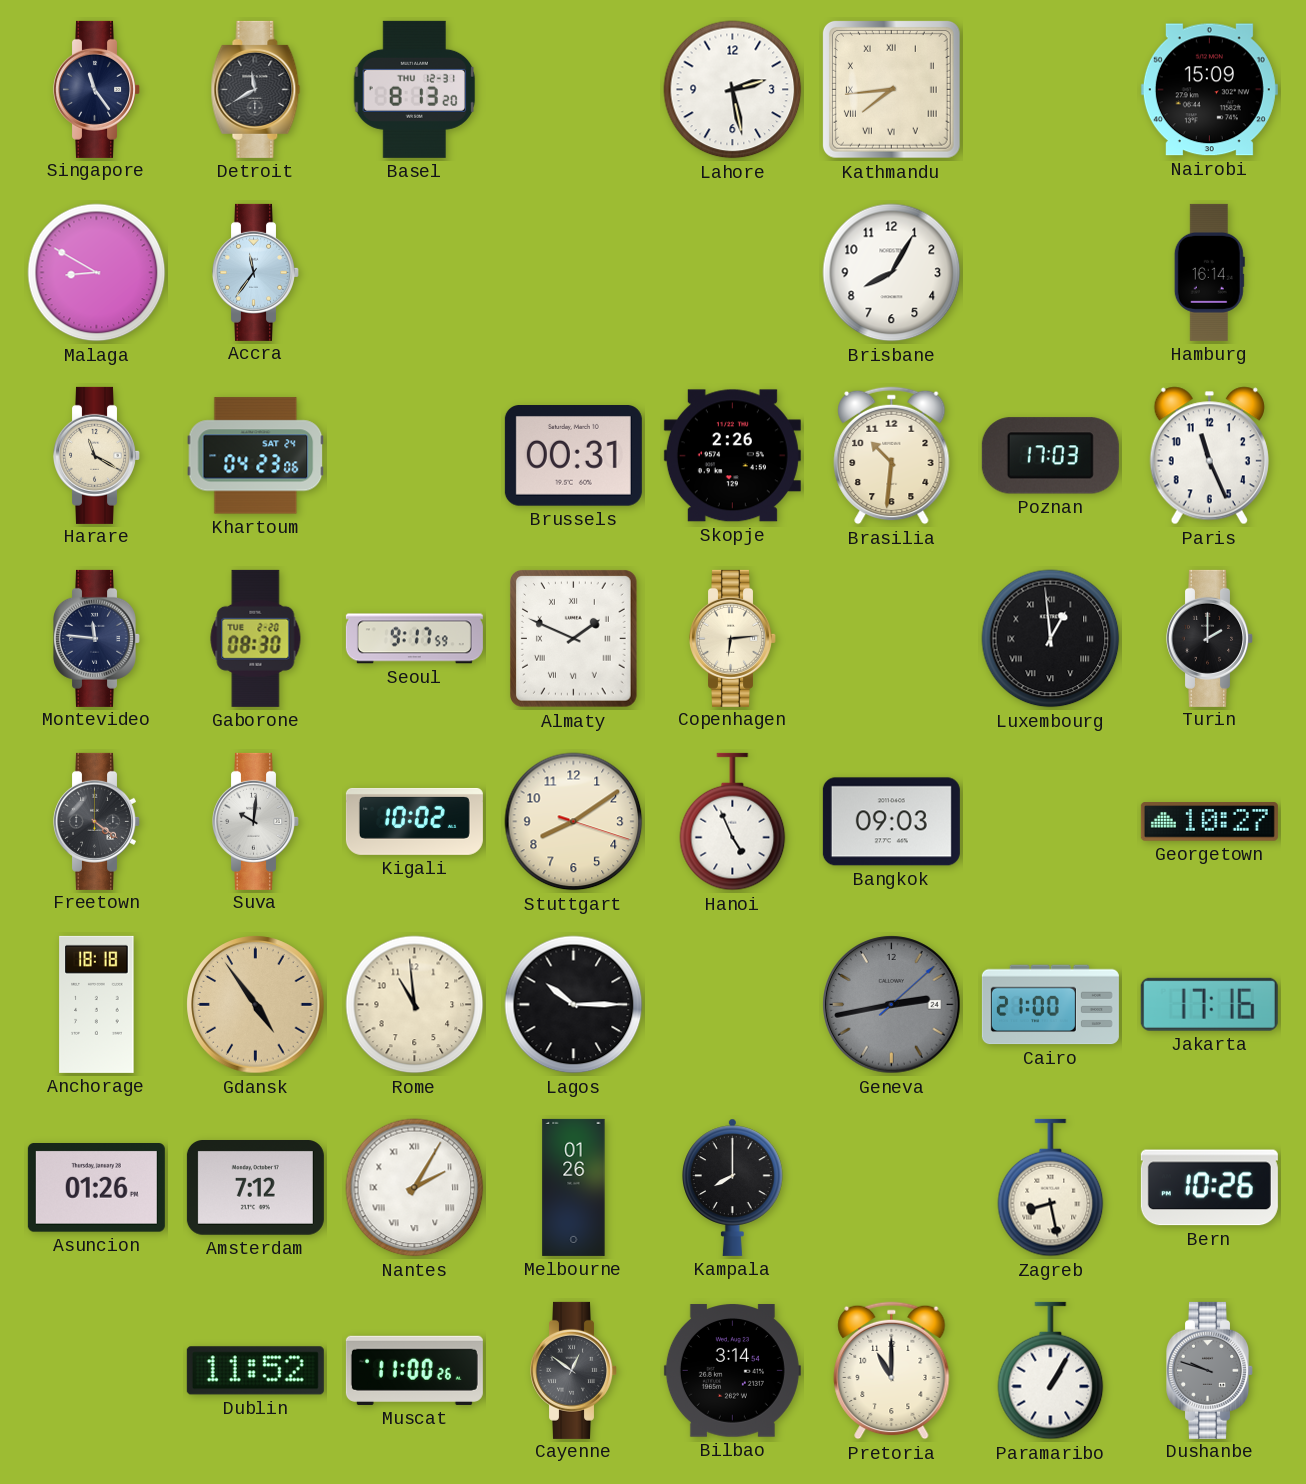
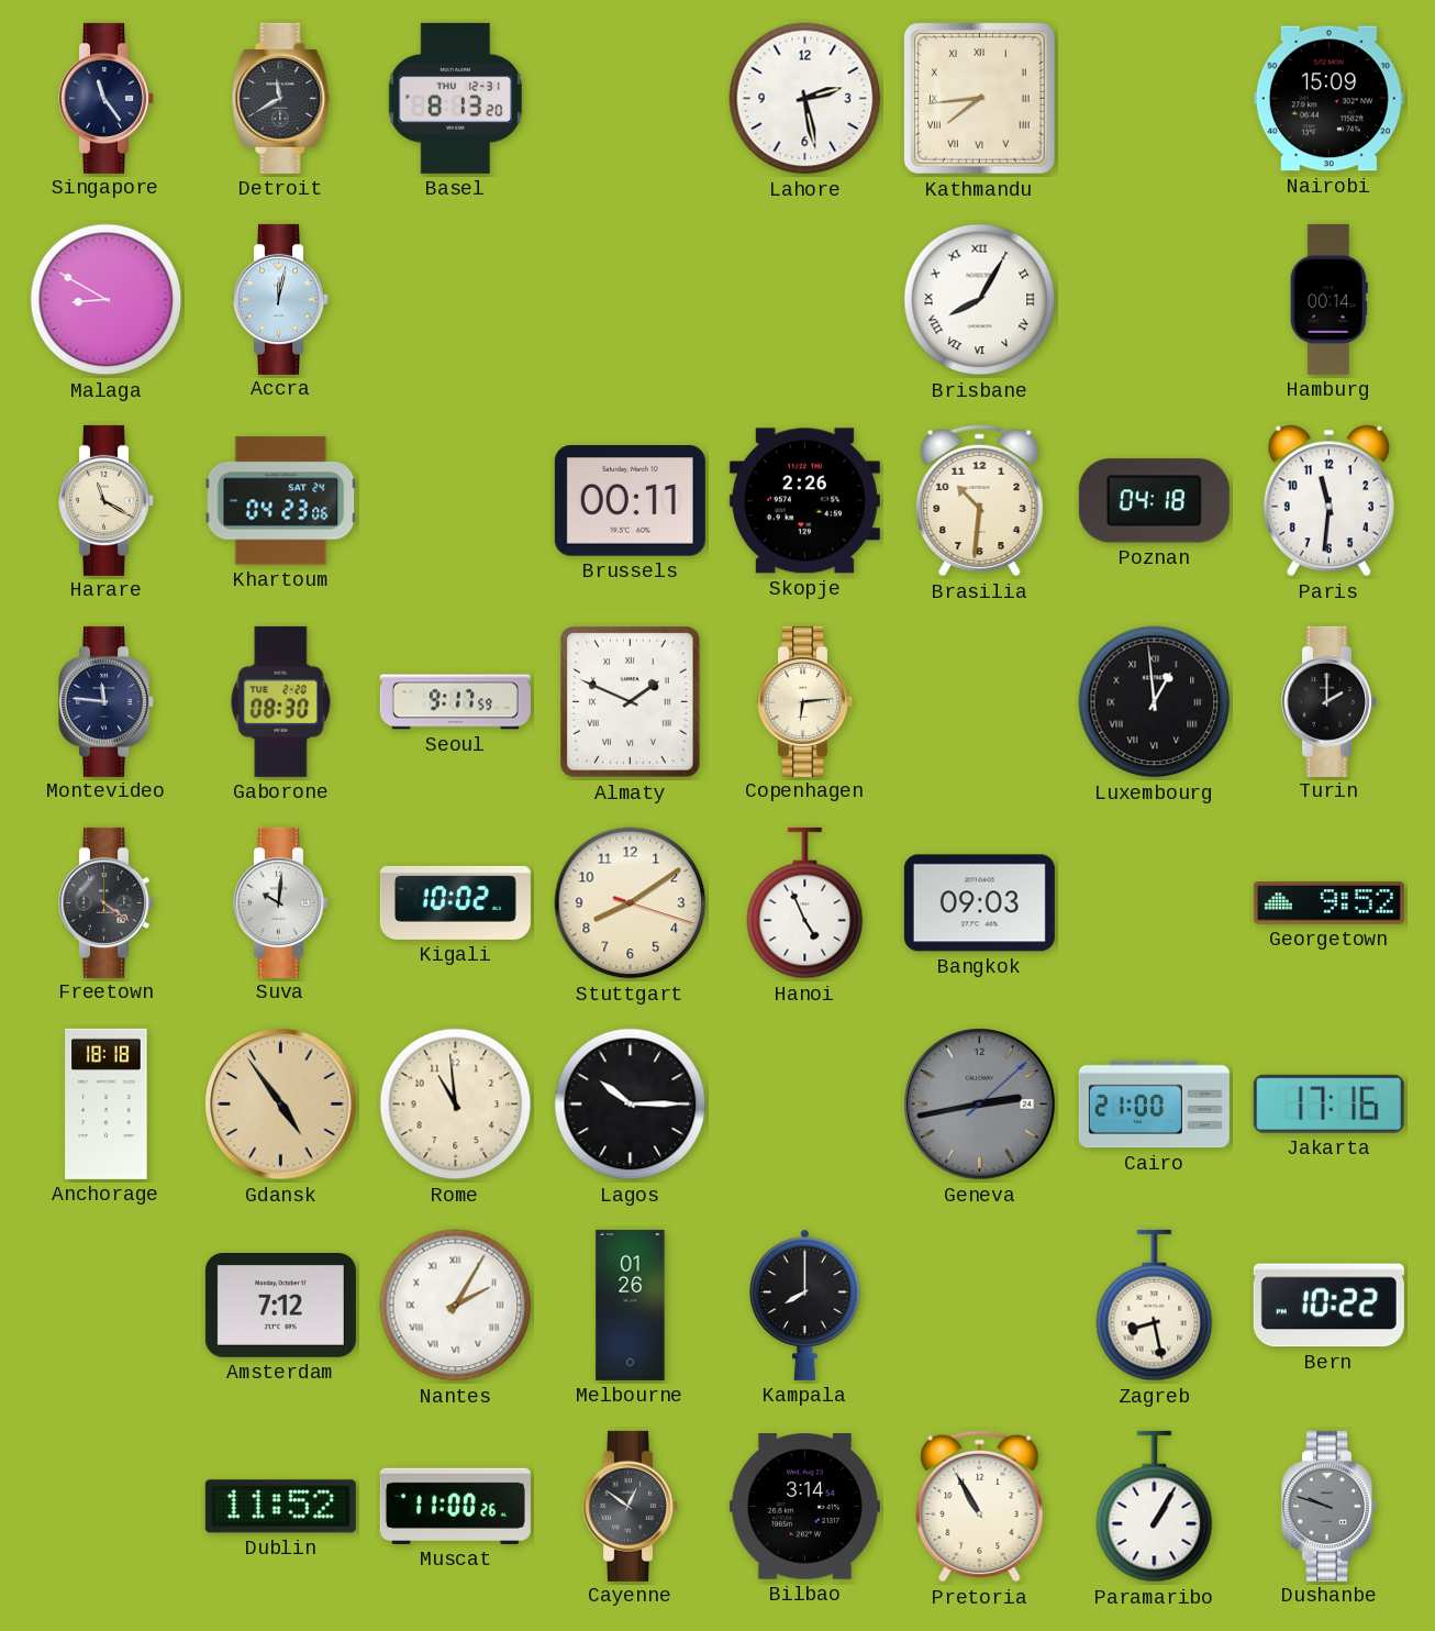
Accra: 11:36 -> 12:02
Brisbane numerals: Arabic -> Roman
Hamburg: 16:14 -> 00:14
Brussels: 00:31 -> 00:11
Poznan: 17:03 -> 04:18
Paris: 11:26 -> 11:31
Georgetown: 10:27 -> 9:52
Asuncion: 01:26 -> none
Bern: 10:26 -> 10:22
Pretoria: 11:00 -> 10:55
